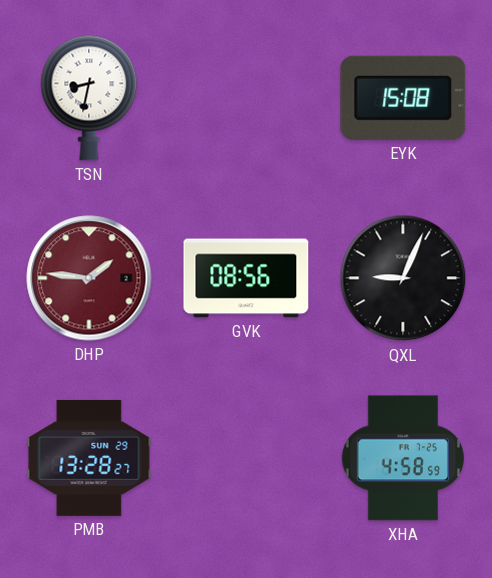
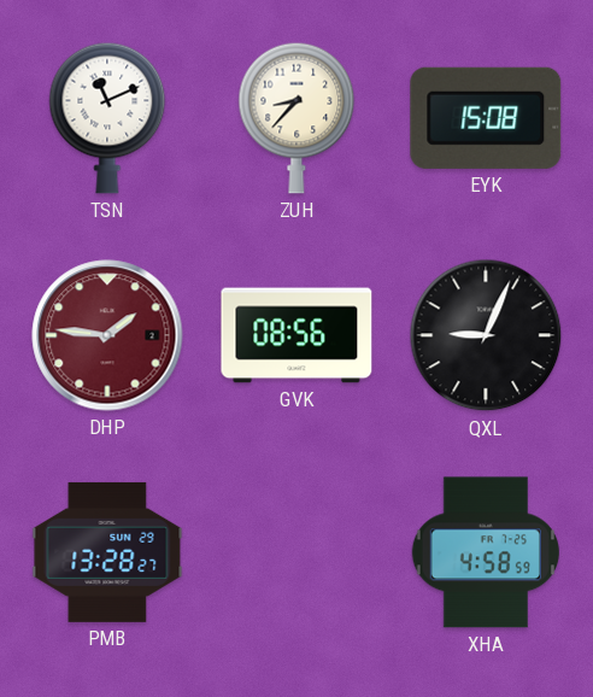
TSN: 8:32 -> 11:11
ZUH: none -> 8:37
